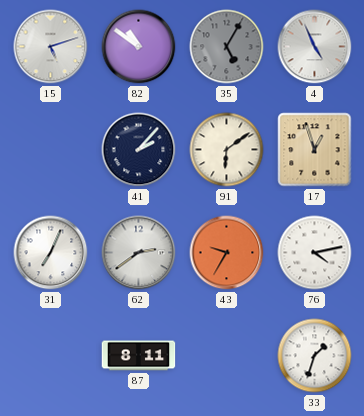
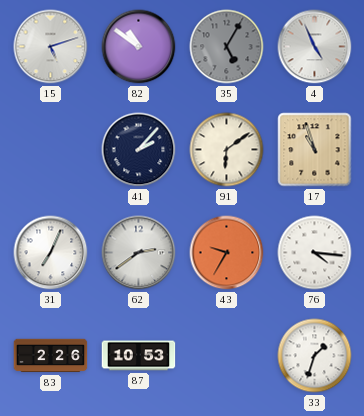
17: 12:57 -> 10:57
76: 4:13 -> 4:16
83: none -> 2:26
87: 8:11 -> 10:53
